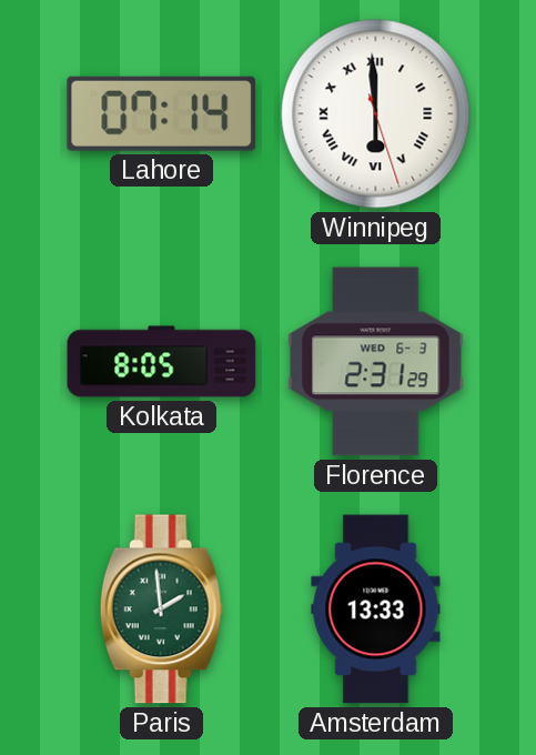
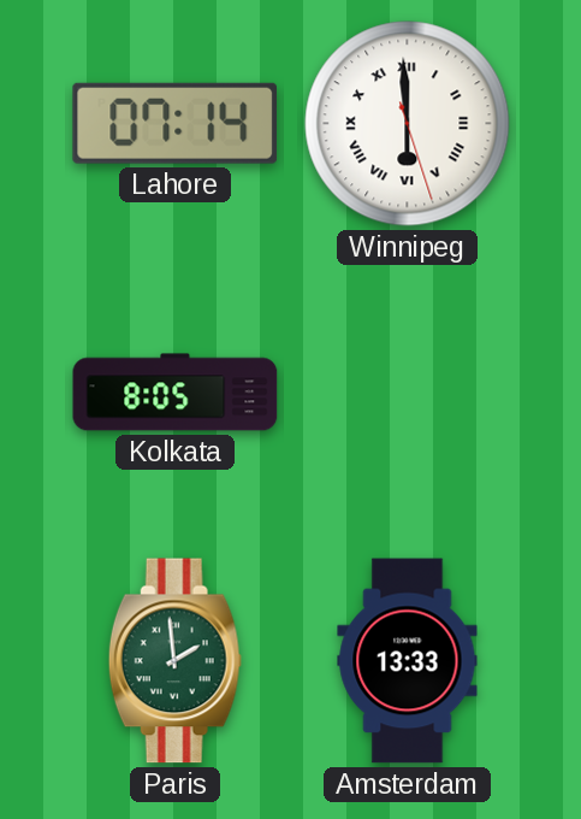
Florence: 2:31 -> none
